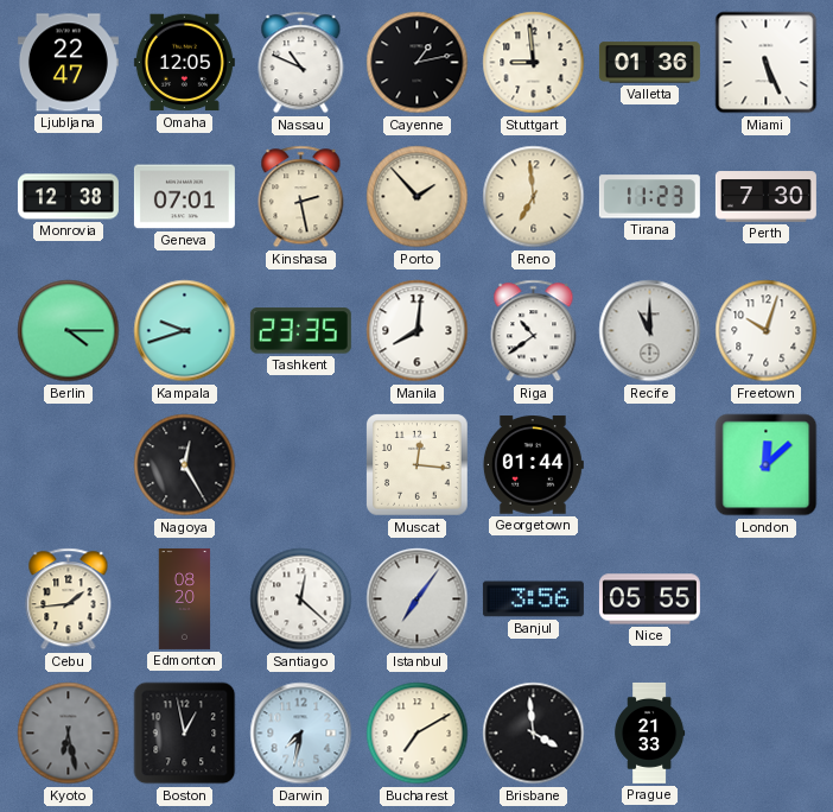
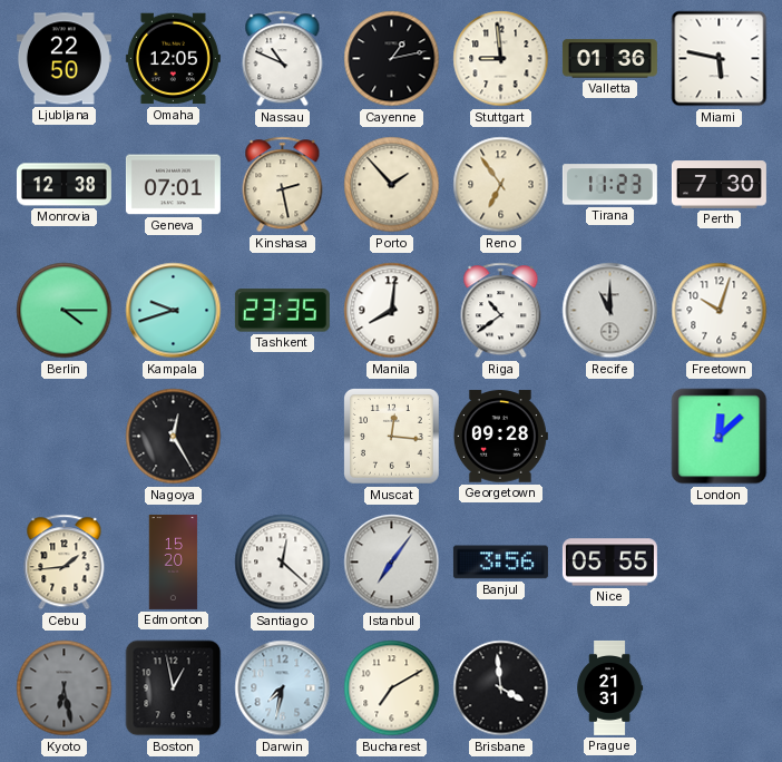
Ljubljana: 22:47 -> 22:50
Miami: 5:26 -> 5:47
Reno: 6:59 -> 6:54
Georgetown: 01:44 -> 09:28
Edmonton: 08:20 -> 15:20
Prague: 21:33 -> 21:31
